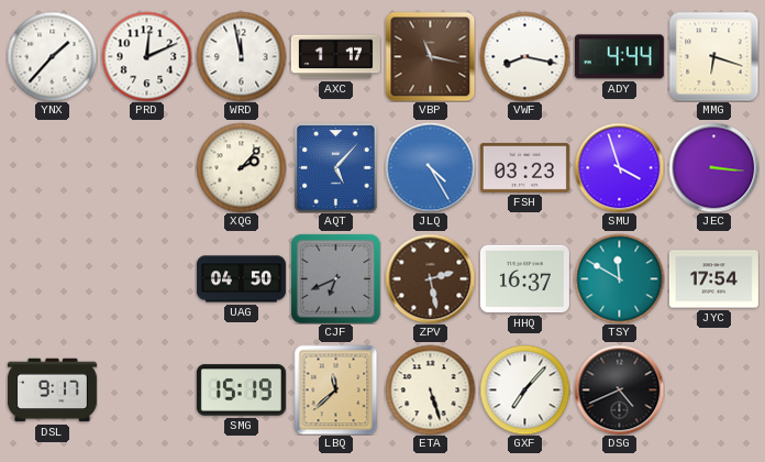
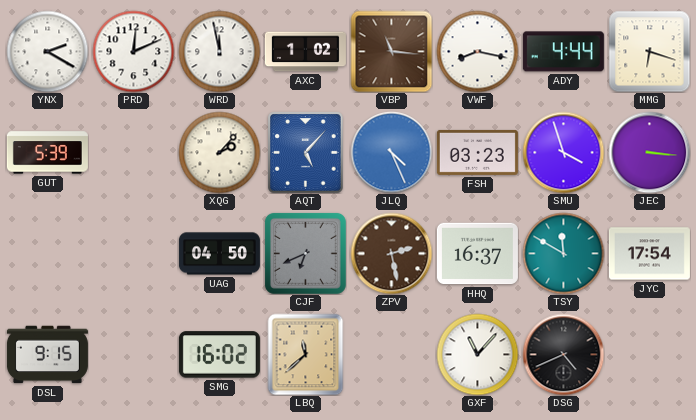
YNX: 1:37 -> 2:20
AXC: 1:17 -> 1:02
VBP: 11:17 -> 11:16
GUT: none -> 5:39
JLQ: 4:25 -> 4:26
DSL: 9:17 -> 9:15
SMG: 15:19 -> 16:02
ETA: 5:27 -> none
GXF: 7:07 -> 11:07
